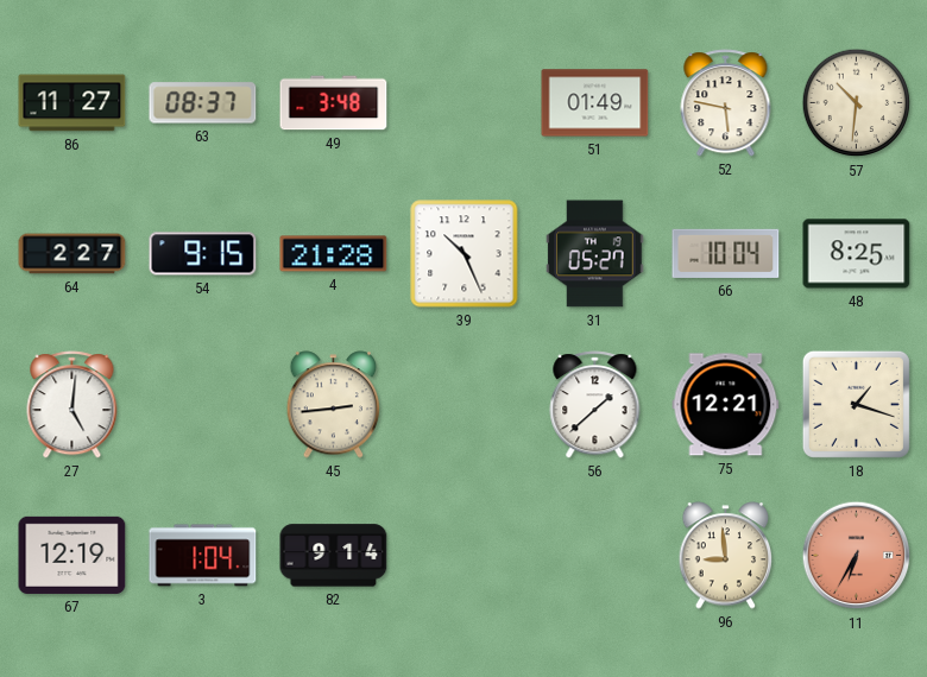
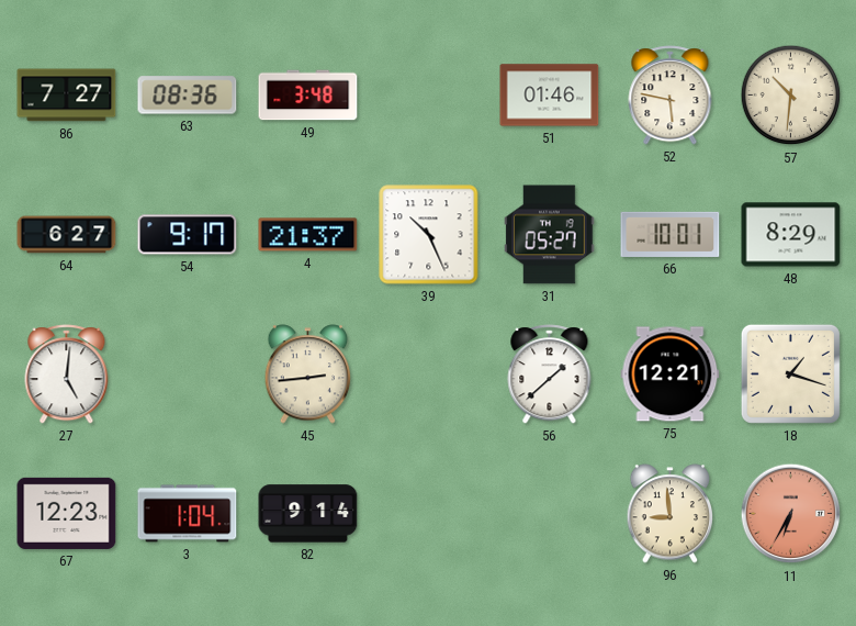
86: 11:27 -> 7:27
63: 08:37 -> 08:36
51: 01:49 -> 01:46
64: 2:27 -> 6:27
54: 9:15 -> 9:17
4: 21:28 -> 21:37
66: 10:04 -> 10:01
48: 8:25 -> 8:29
67: 12:19 -> 12:23
